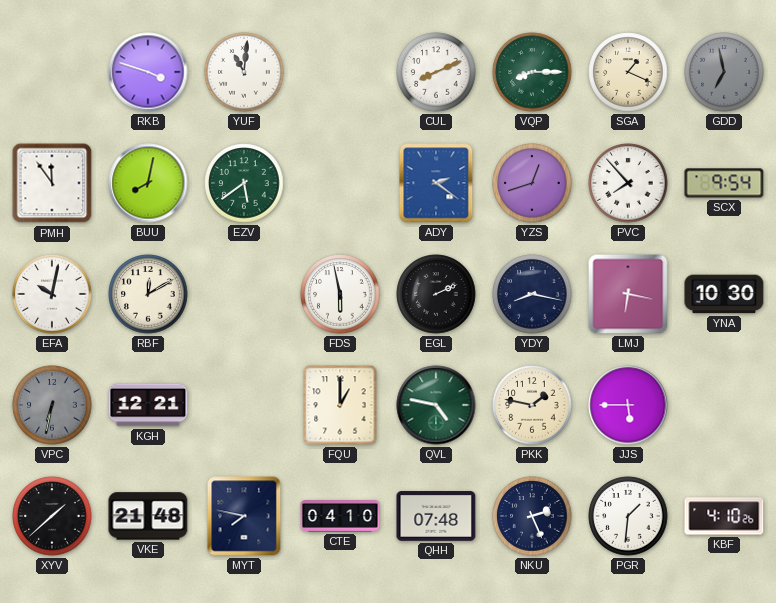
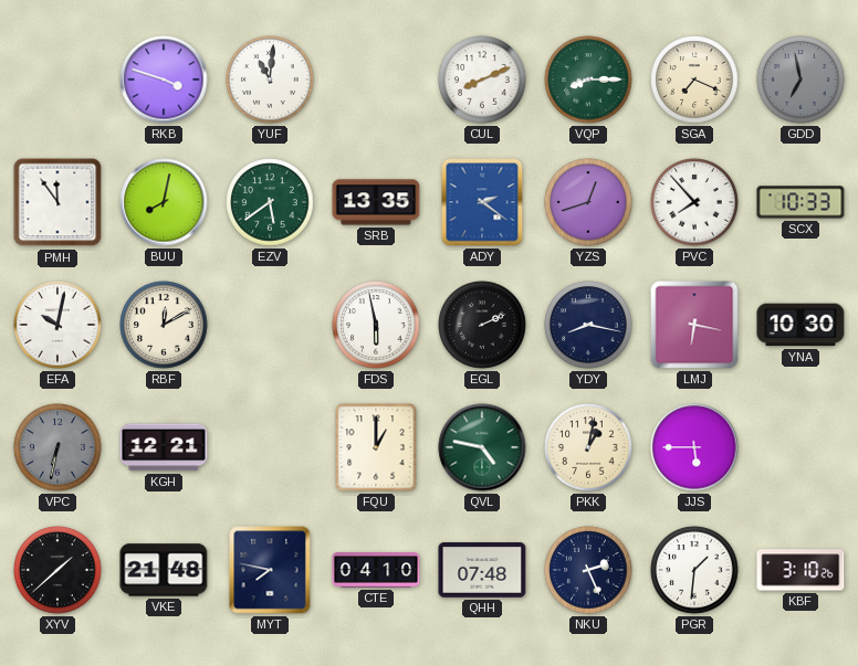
SGA: 1:19 -> 7:19
SRB: none -> 13:35
SCX: 9:54 -> 10:33
PKK: 1:47 -> 1:02
KBF: 4:10 -> 3:10
